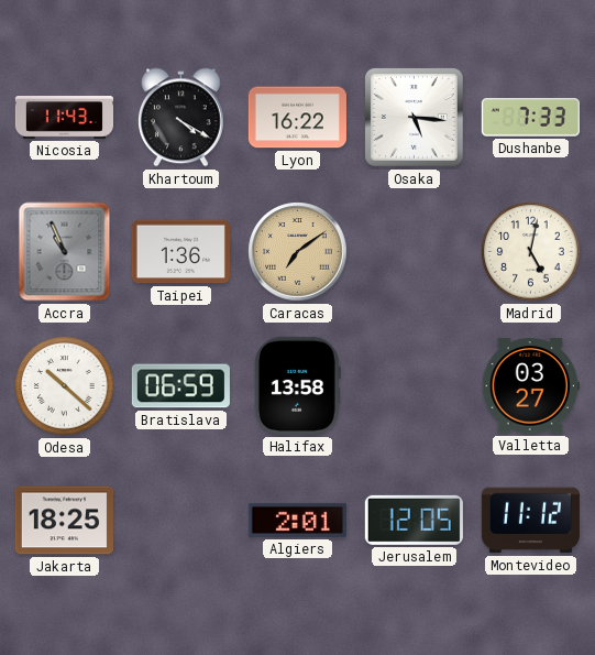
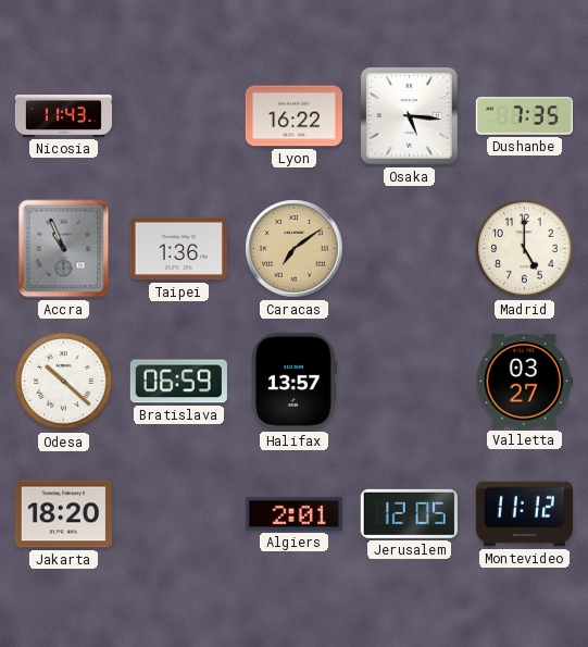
Khartoum: 4:20 -> none
Dushanbe: 7:33 -> 7:35
Madrid: 5:02 -> 5:00
Halifax: 13:58 -> 13:57
Jakarta: 18:25 -> 18:20
